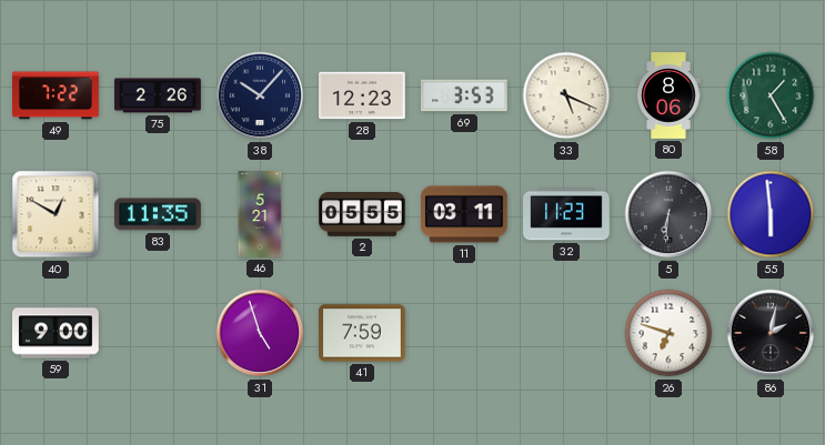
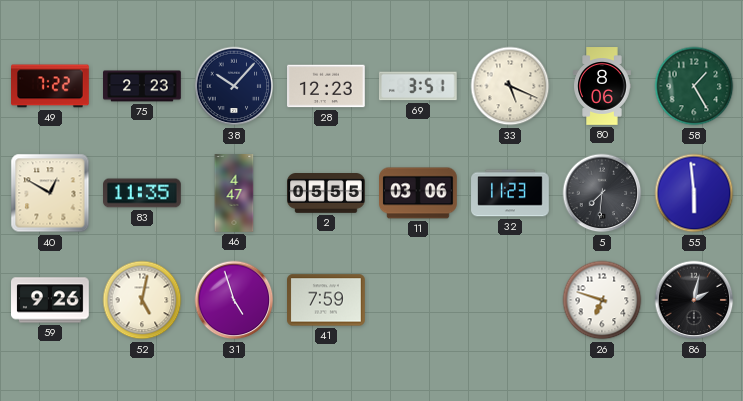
75: 2:26 -> 2:23
69: 3:53 -> 3:51
46: 5:21 -> 4:47
11: 03:11 -> 03:06
5: 6:31 -> 7:31
59: 9:00 -> 9:26
52: none -> 5:02
